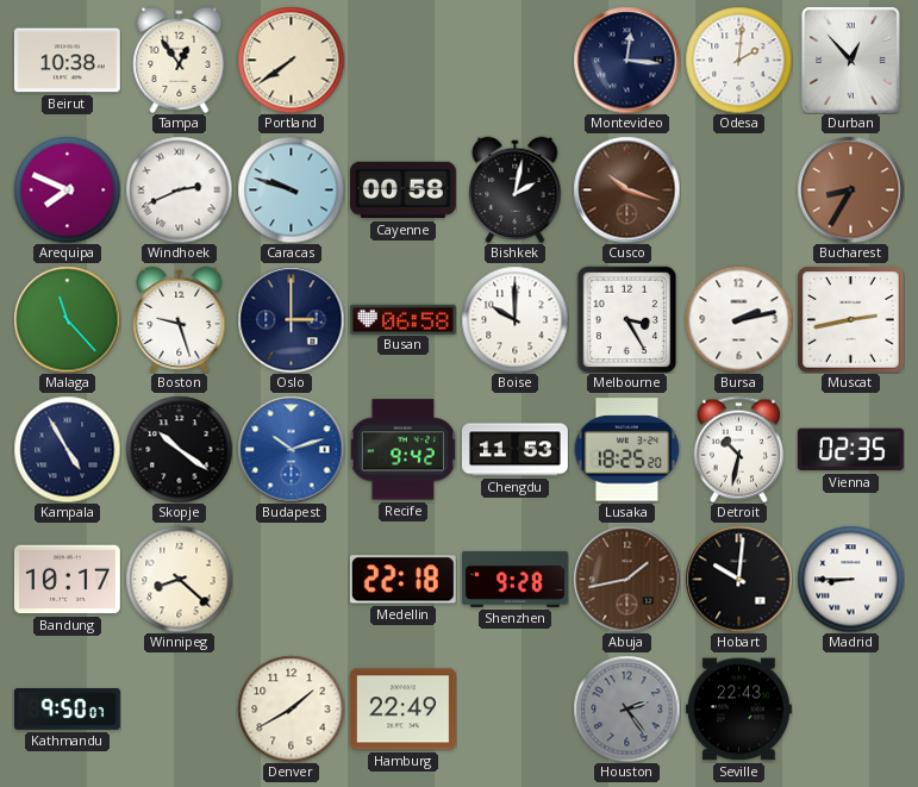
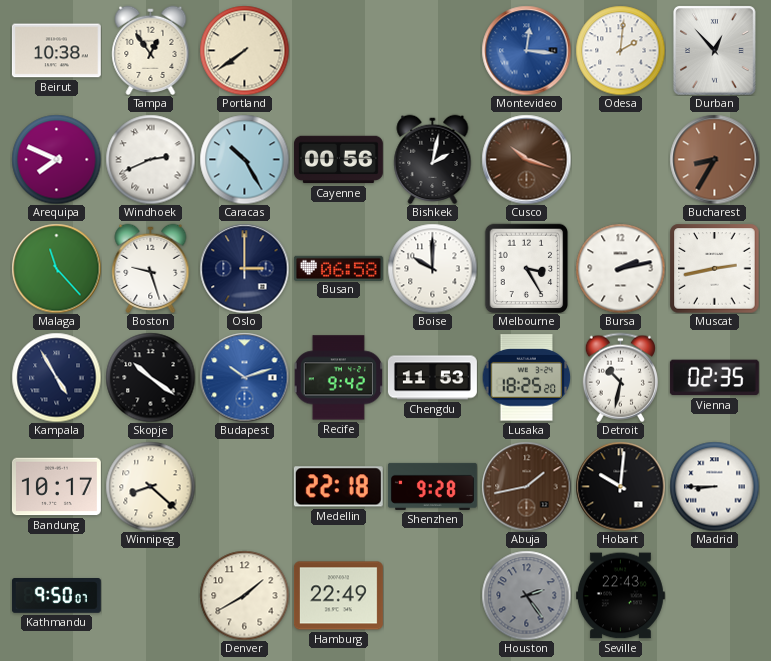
Montevideo dial: navy -> blue
Caracas: 9:48 -> 10:25
Cayenne: 00:58 -> 00:56
